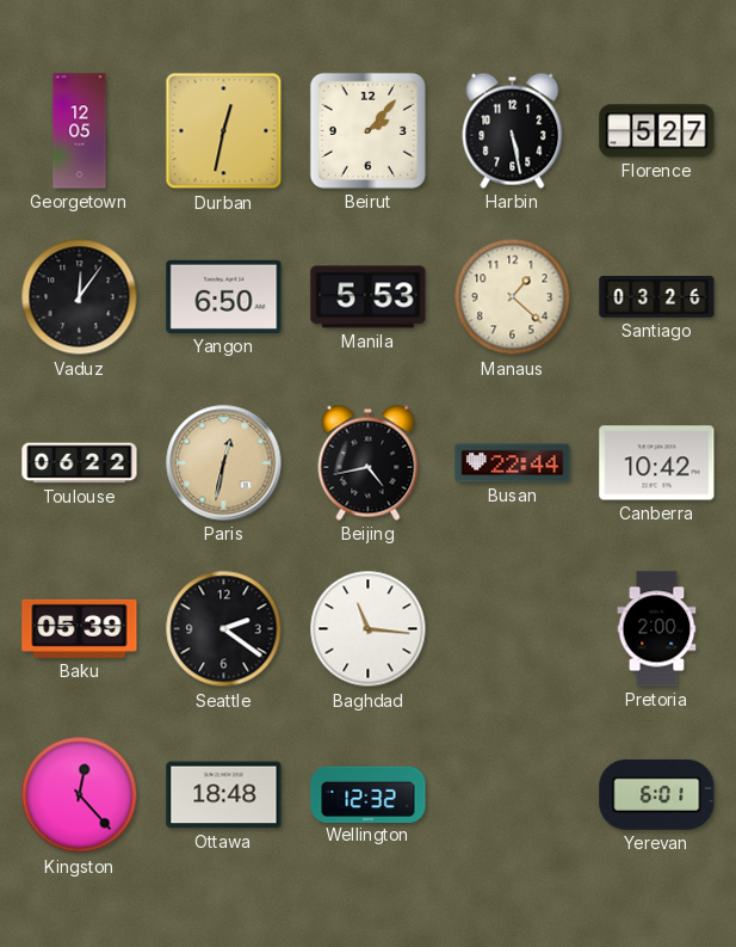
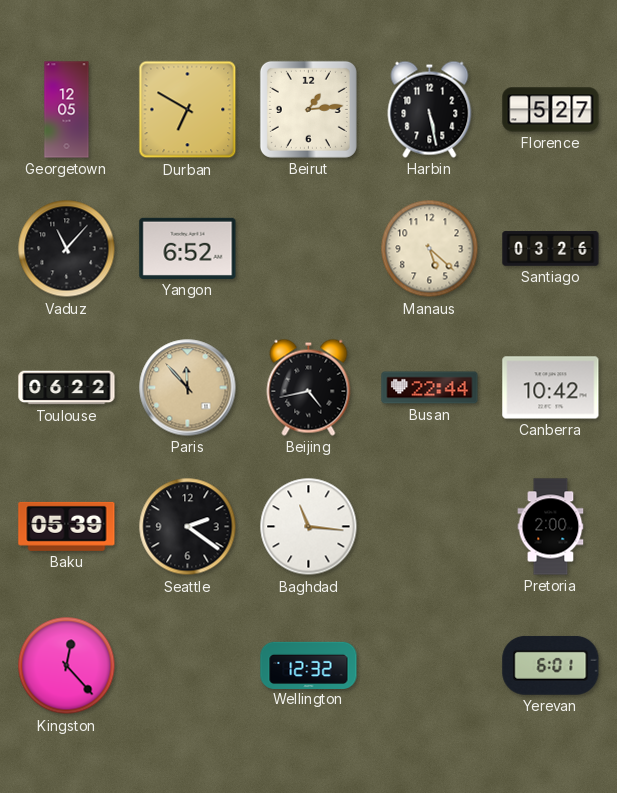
Durban: 12:32 -> 6:50
Beirut: 2:07 -> 1:14
Vaduz: 12:06 -> 11:07
Yangon: 6:50 -> 6:52
Manila: 5:53 -> none
Manaus: 1:22 -> 5:22
Paris: 12:32 -> 11:53
Ottawa: 18:48 -> none
